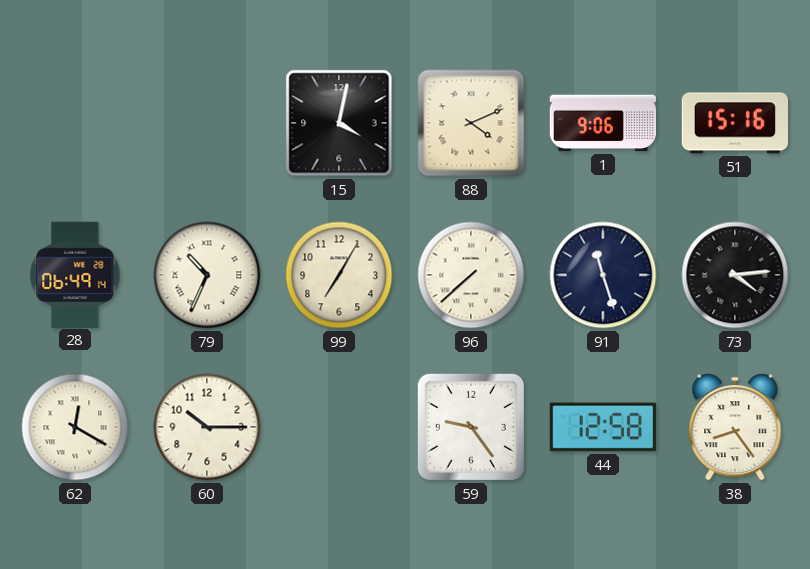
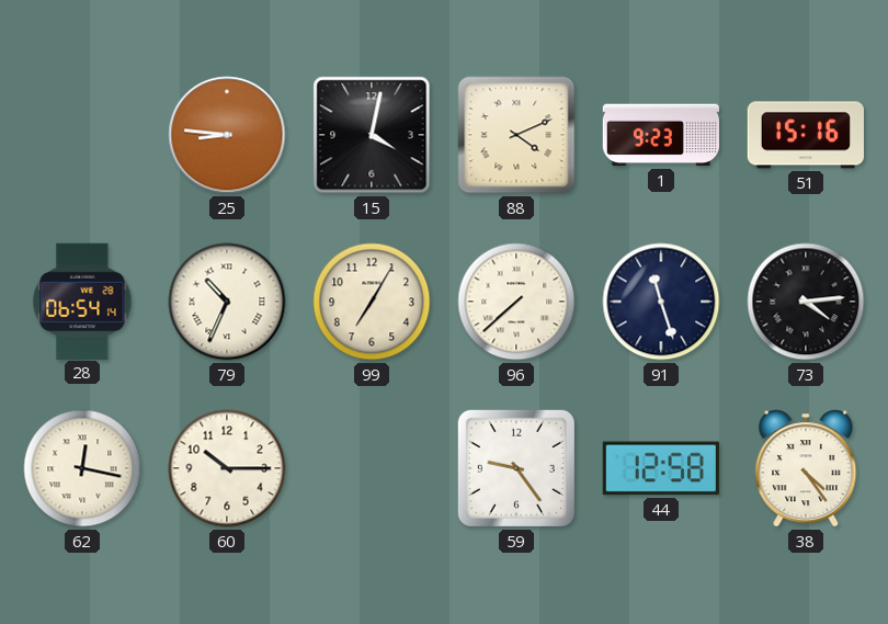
25: none -> 8:46
1: 9:06 -> 9:23
28: 06:49 -> 06:54
62: 12:20 -> 12:17
38: 8:24 -> 4:24
